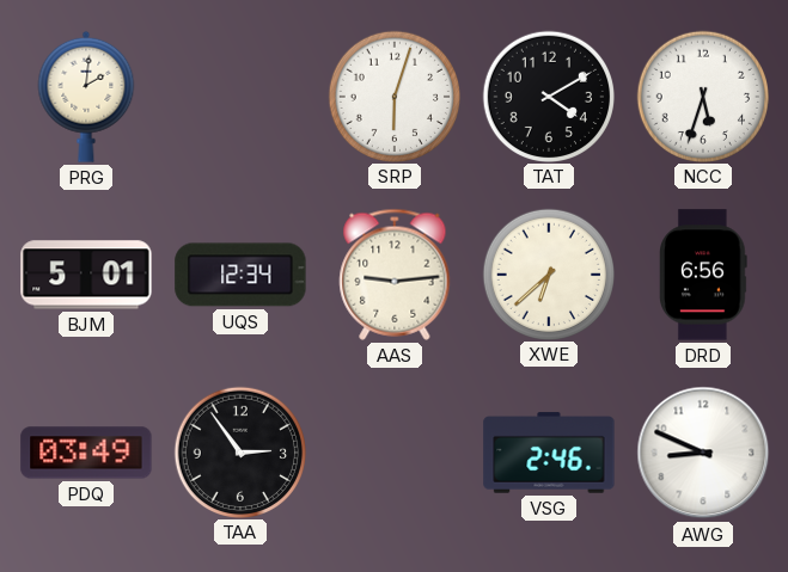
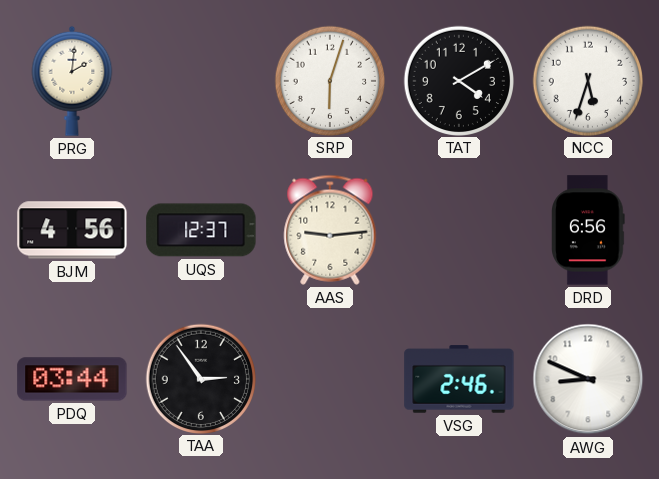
BJM: 5:01 -> 4:56
UQS: 12:34 -> 12:37
XWE: 6:38 -> none
PDQ: 03:49 -> 03:44
